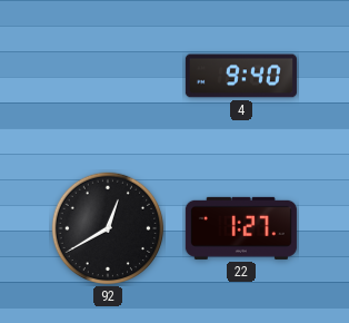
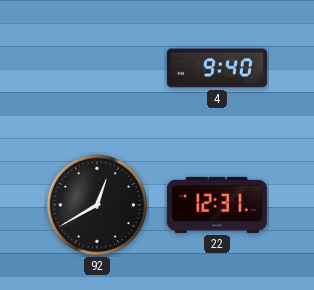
22: 1:27 -> 12:31
